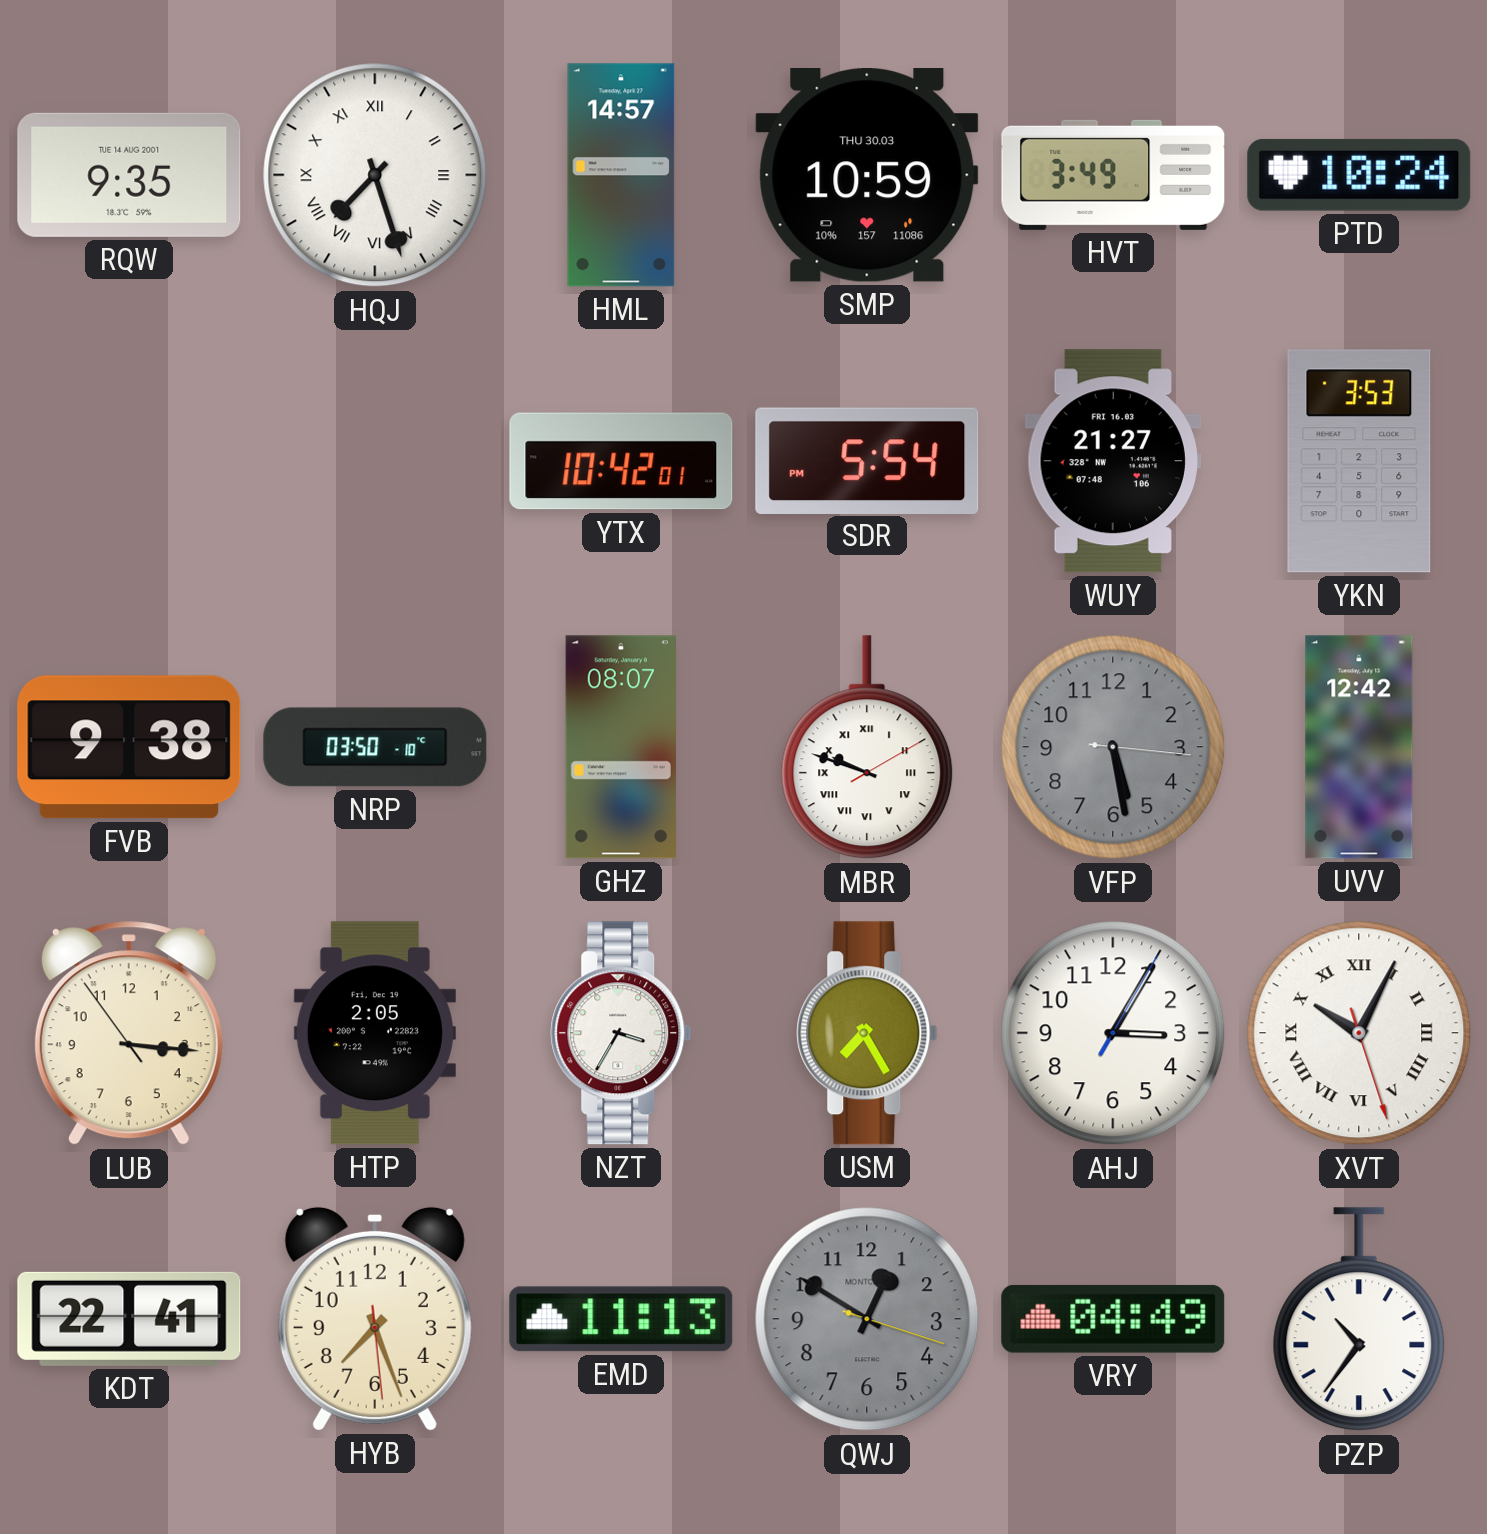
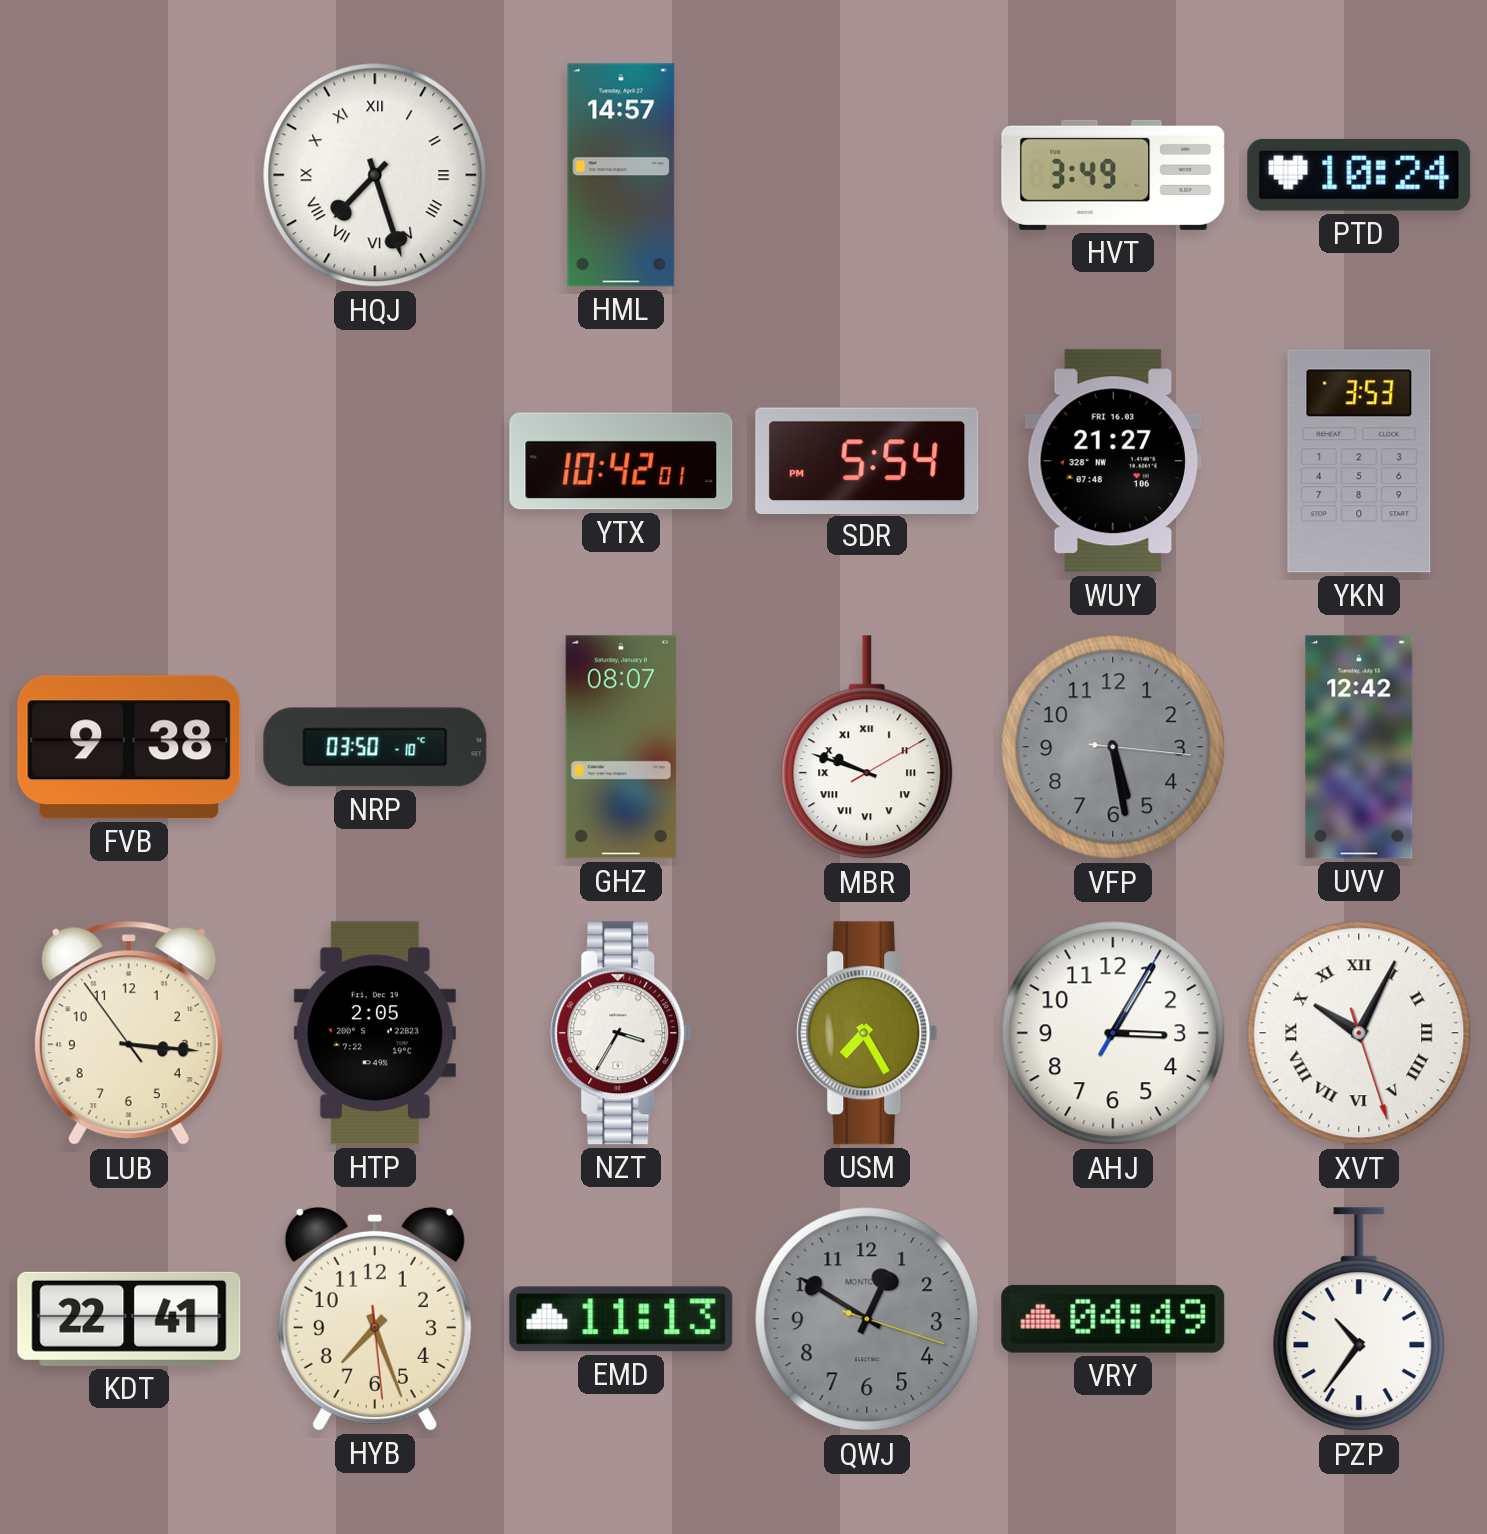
RQW: 9:35 -> none
SMP: 10:59 -> none
